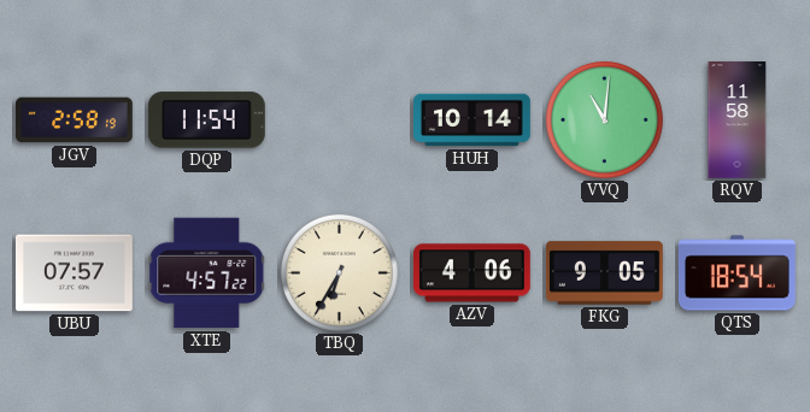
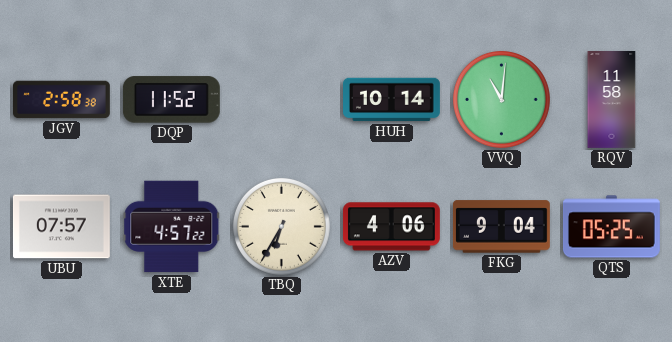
JGV: 2:58:19 -> 2:58:38
DQP: 11:54 -> 11:52
FKG: 9:05 -> 9:04
QTS: 18:54 -> 05:25
